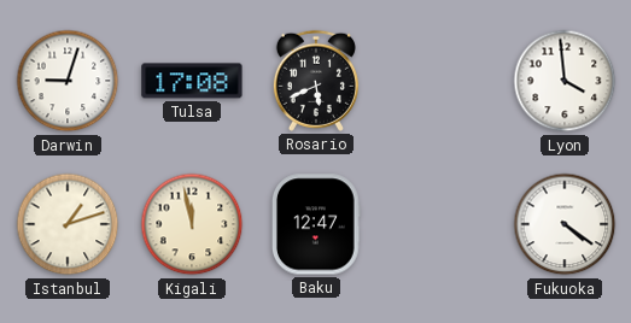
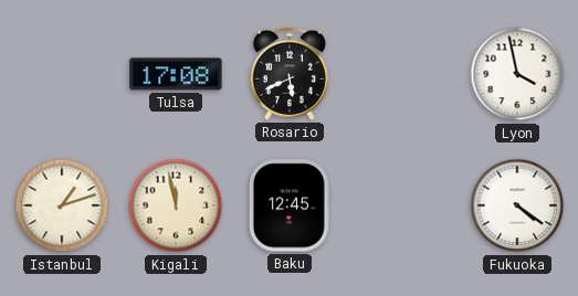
Darwin: 9:03 -> none
Lyon: 3:59 -> 3:58
Baku: 12:47 -> 12:45
